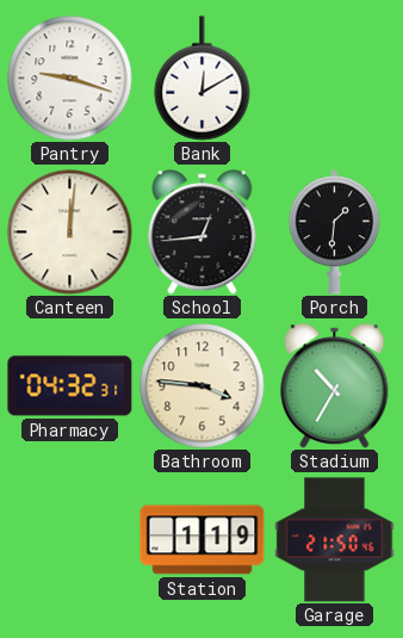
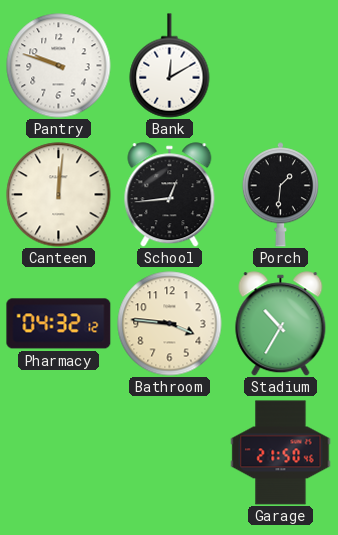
Pantry: 9:18 -> 9:48
Pharmacy: 04:32:31 -> 04:32:12
Station: 1:19 -> none
